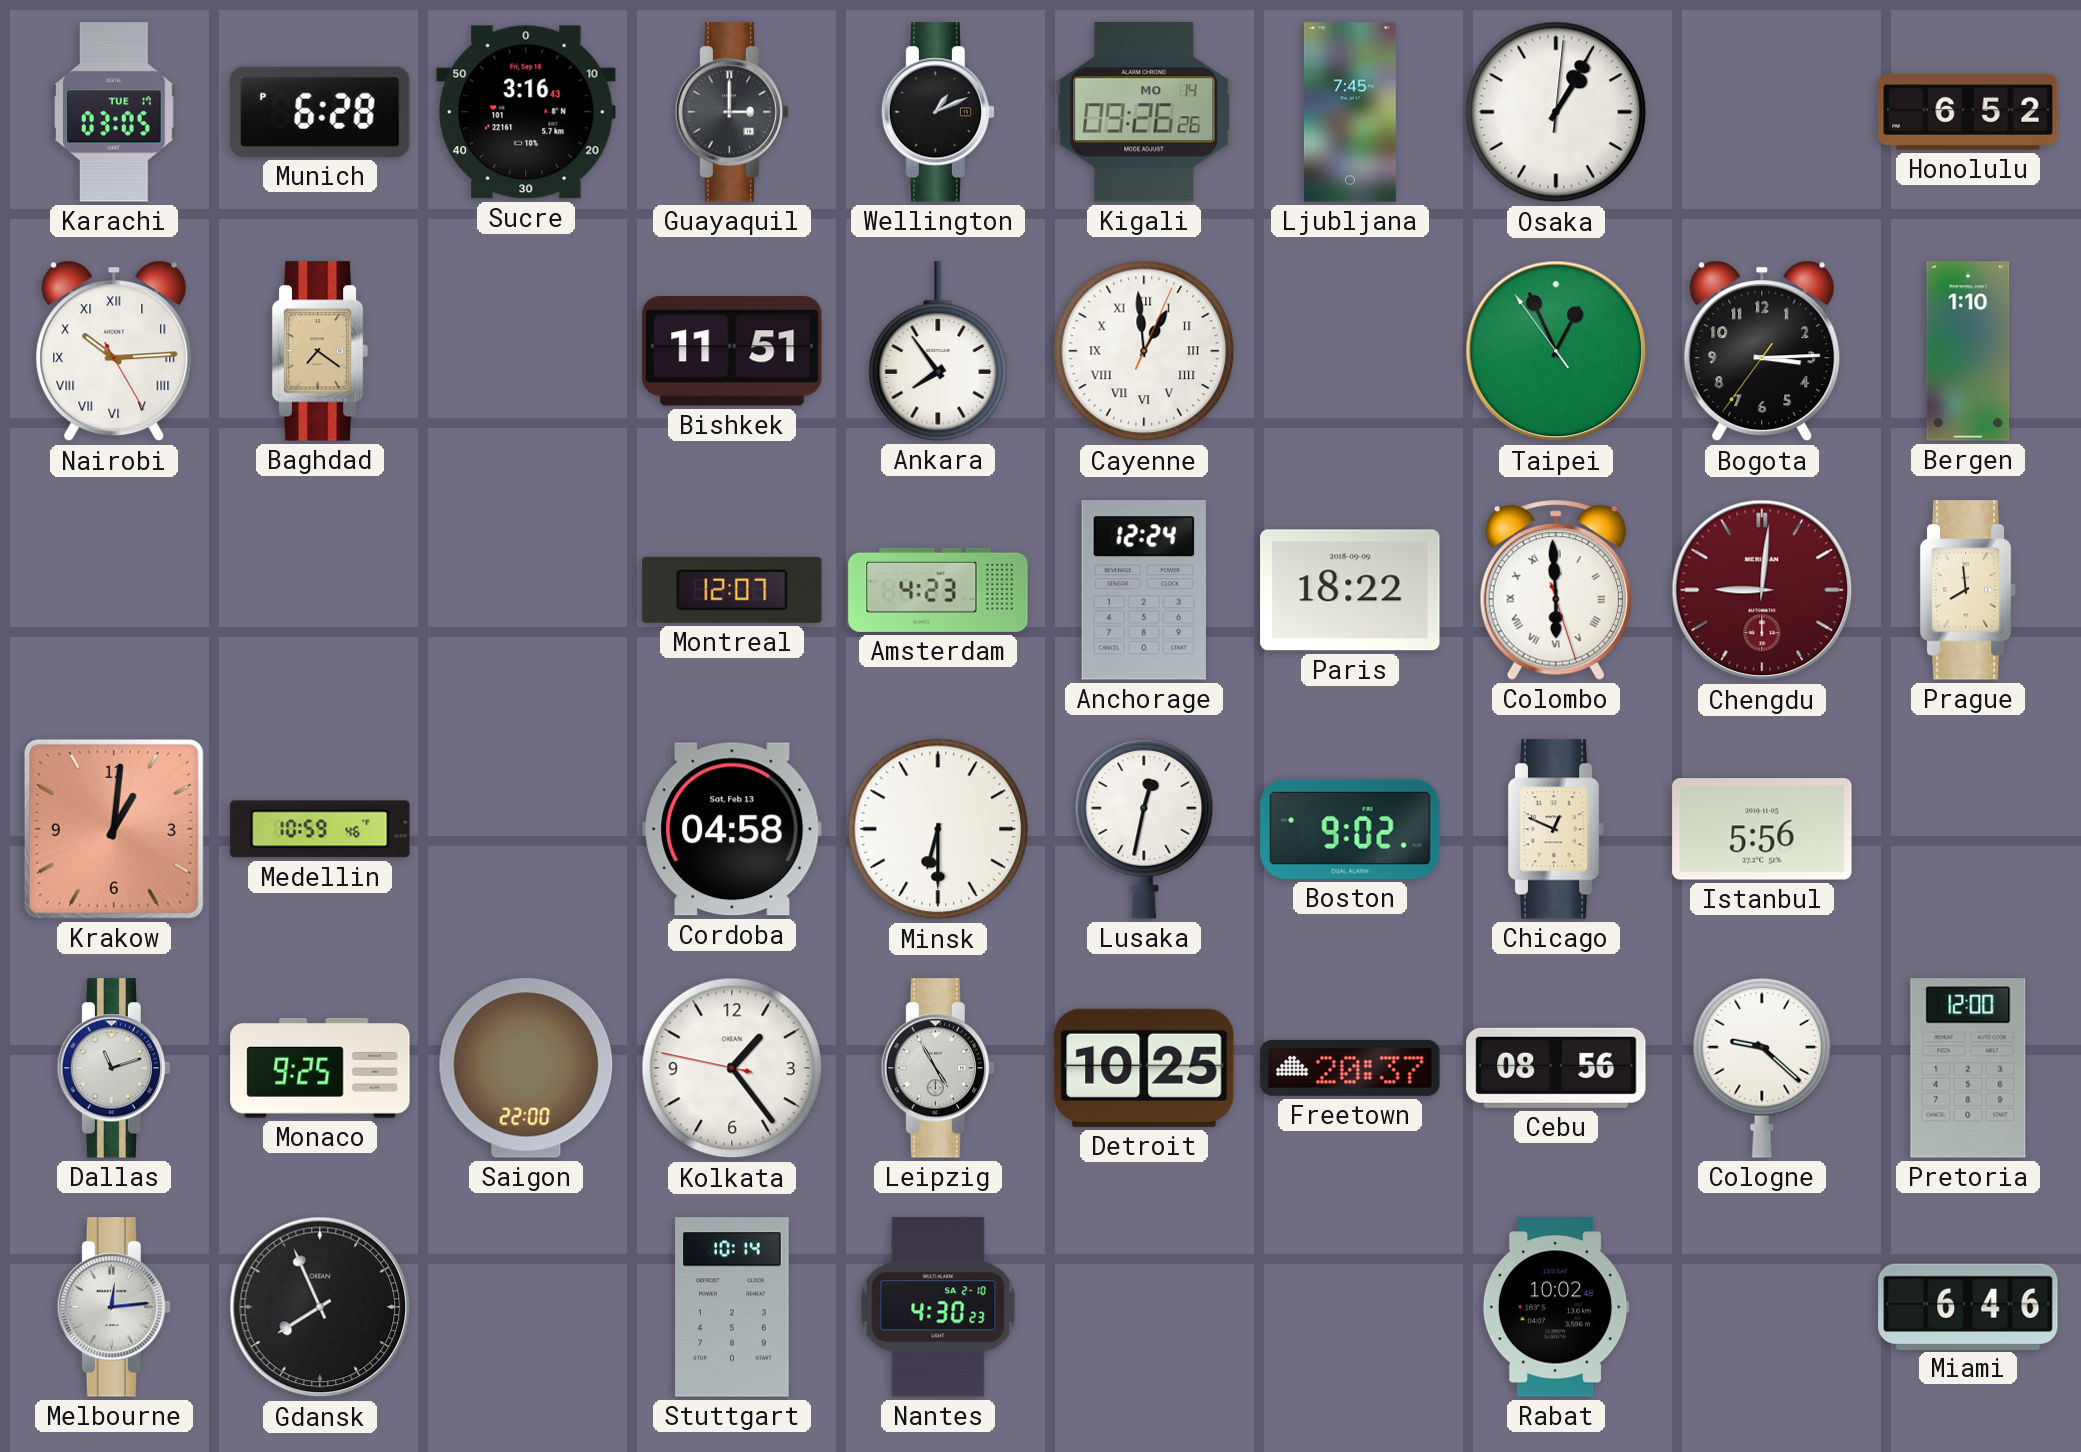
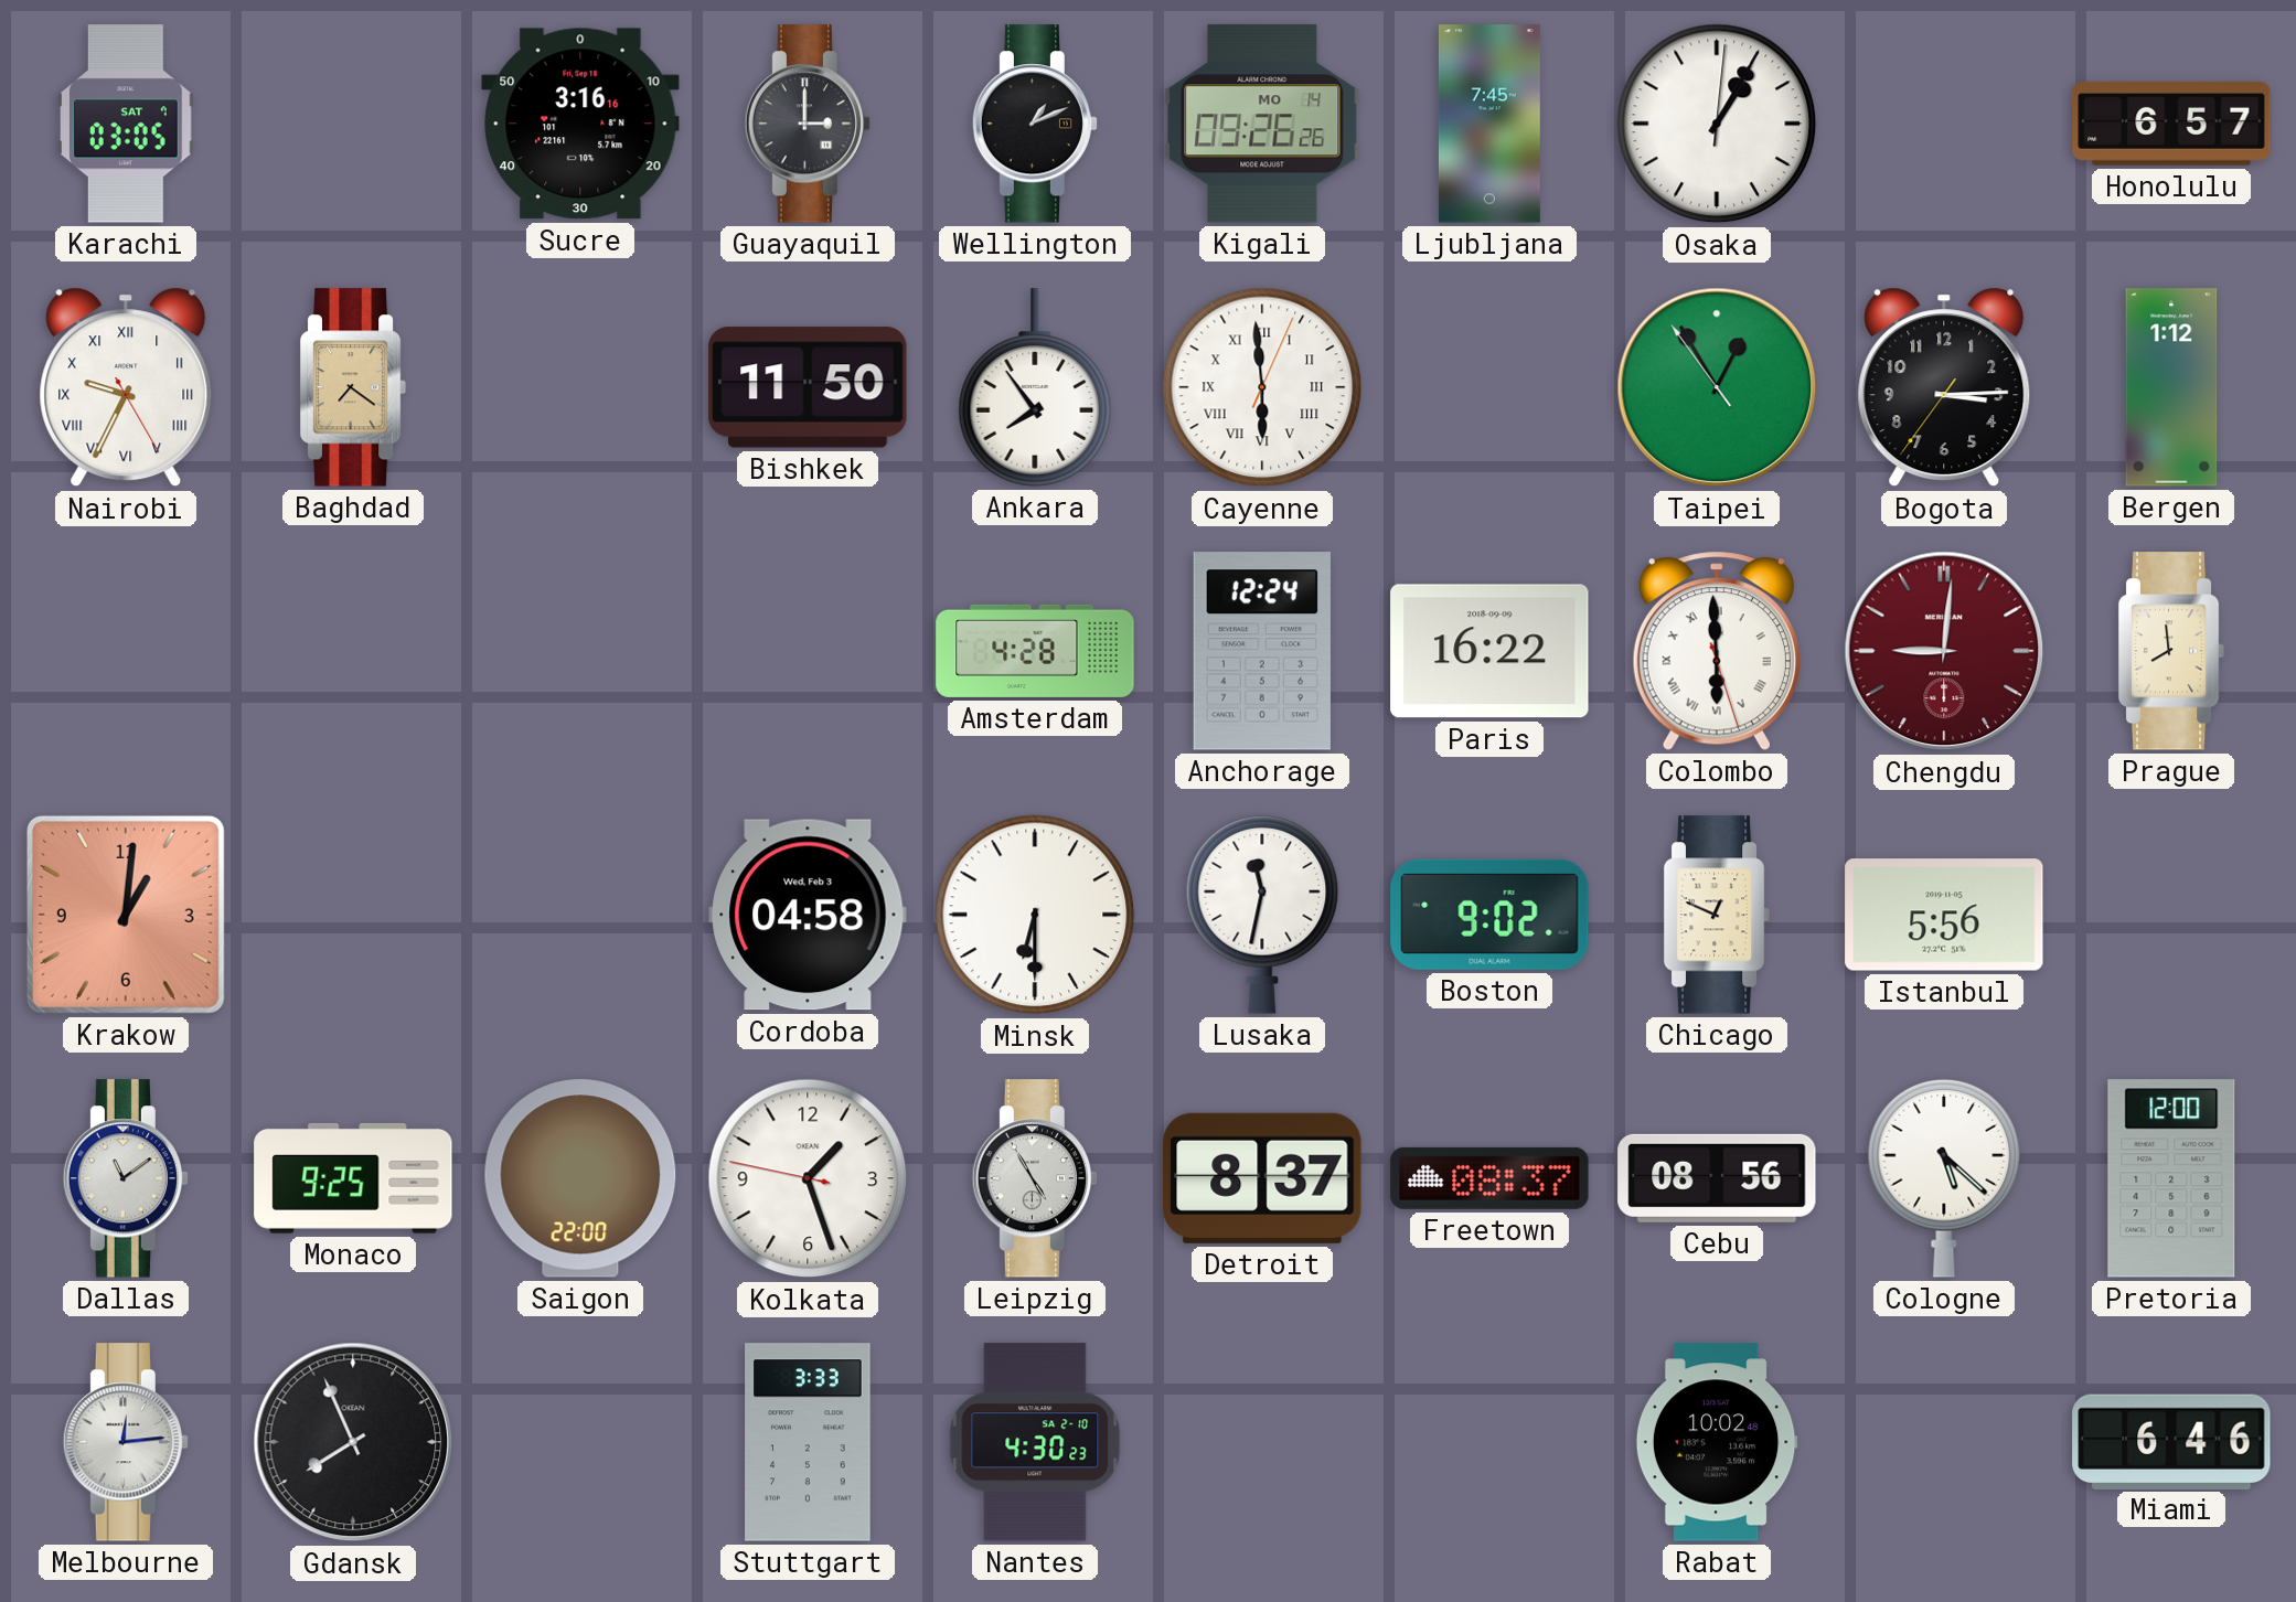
Karachi date: TUE 17 -> SAT 7
Munich: 6:28 -> none
Sucre: 3:16:43 -> 3:16:16
Honolulu: 6:52 -> 6:57
Nairobi: 10:14 -> 9:34
Bishkek: 11:51 -> 11:50
Cayenne: 12:59 -> 5:59
Taipei: 12:55 -> 12:54
Bergen: 1:10 -> 1:12
Montreal: 12:07 -> none
Amsterdam: 4:23 -> 4:28
Paris: 18:22 -> 16:22
Medellin: 10:59 -> none
Cordoba date: Sat, Feb 13 -> Wed, Feb 3
Lusaka: 12:32 -> 11:32
Dallas: 11:12 -> 11:09
Kolkata: 1:23 -> 1:26
Detroit: 10:25 -> 8:37
Freetown: 20:37 -> 08:37
Cologne: 9:22 -> 5:22
Stuttgart: 10:14 -> 3:33
